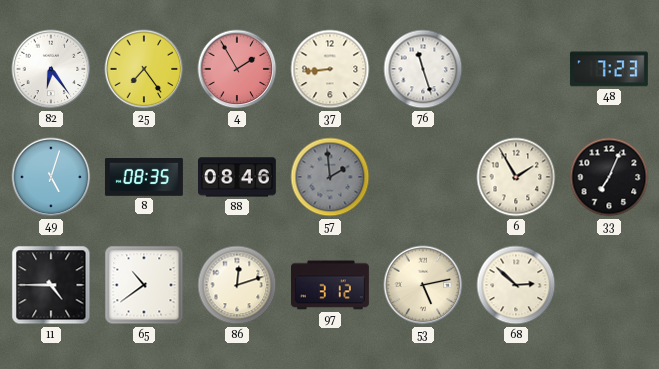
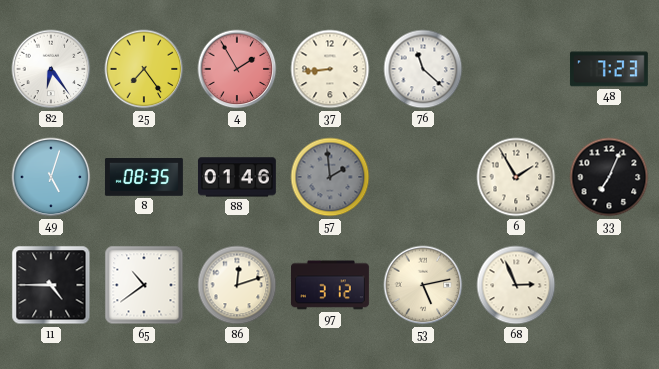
76: 11:27 -> 11:22
88: 08:46 -> 01:46
68: 2:52 -> 2:56
